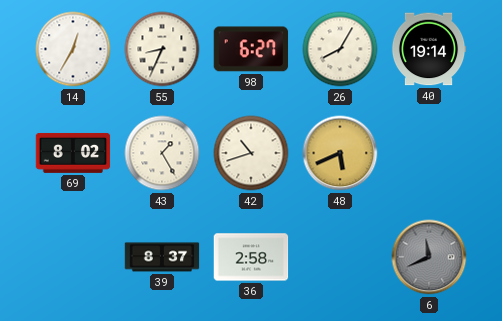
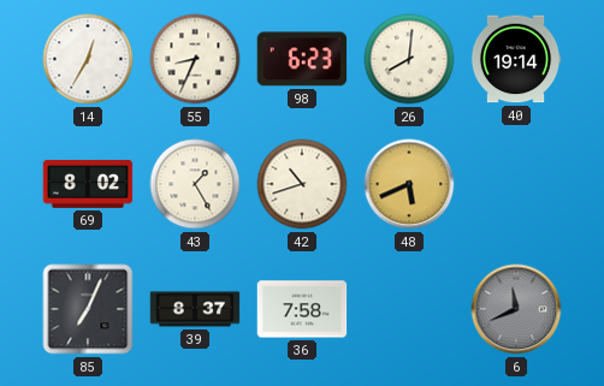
98: 6:27 -> 6:23
26: 8:05 -> 8:01
85: none -> 7:04
36: 2:58 -> 7:58
